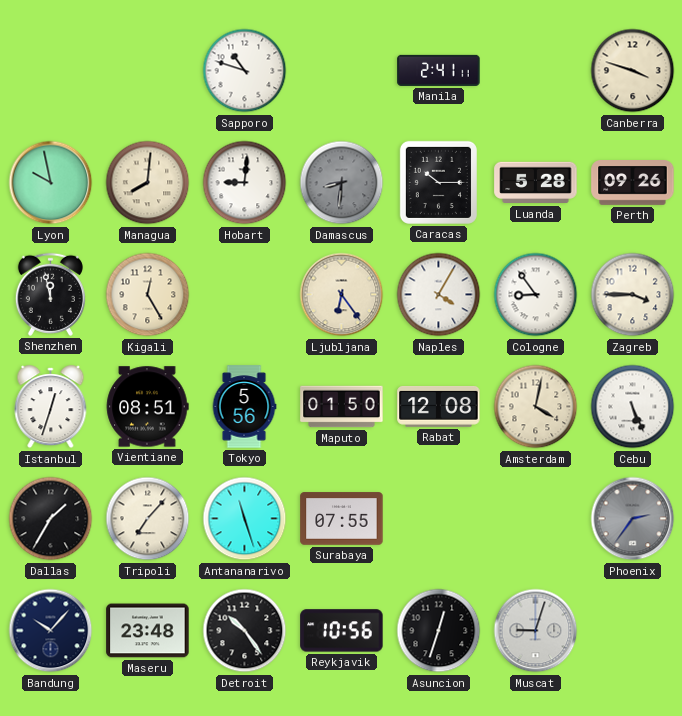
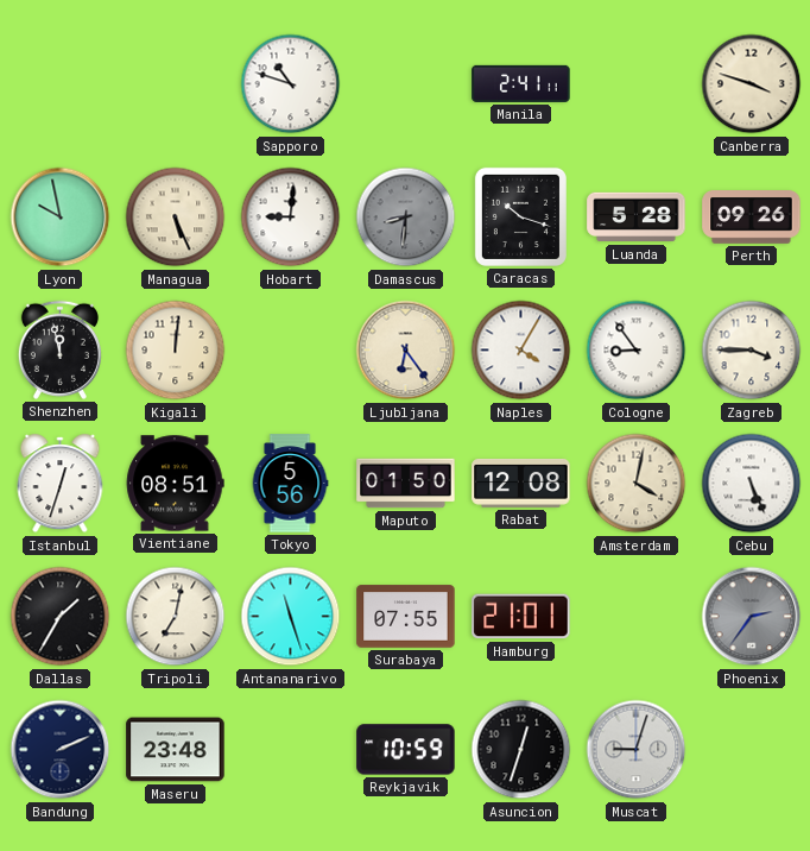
Managua: 8:01 -> 5:26
Caracas: 10:15 -> 10:18
Kigali: 12:25 -> 12:01
Tripoli: 7:07 -> 7:02
Hamburg: none -> 21:01
Bandung: 10:07 -> 2:11
Detroit: 10:24 -> none
Reykjavik: 10:56 -> 10:59
